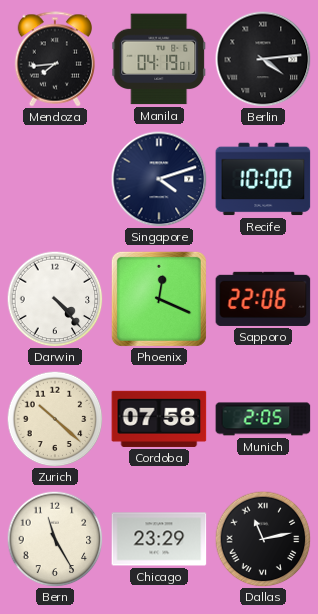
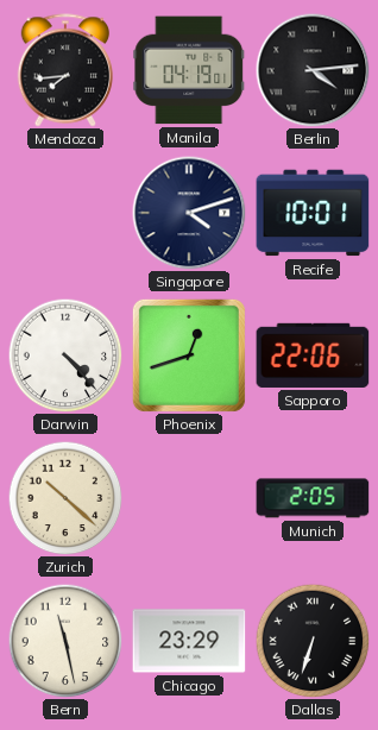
Recife: 10:00 -> 10:01
Phoenix: 12:19 -> 12:42
Cordoba: 07:58 -> none
Bern: 11:25 -> 11:28
Dallas: 11:13 -> 6:33
